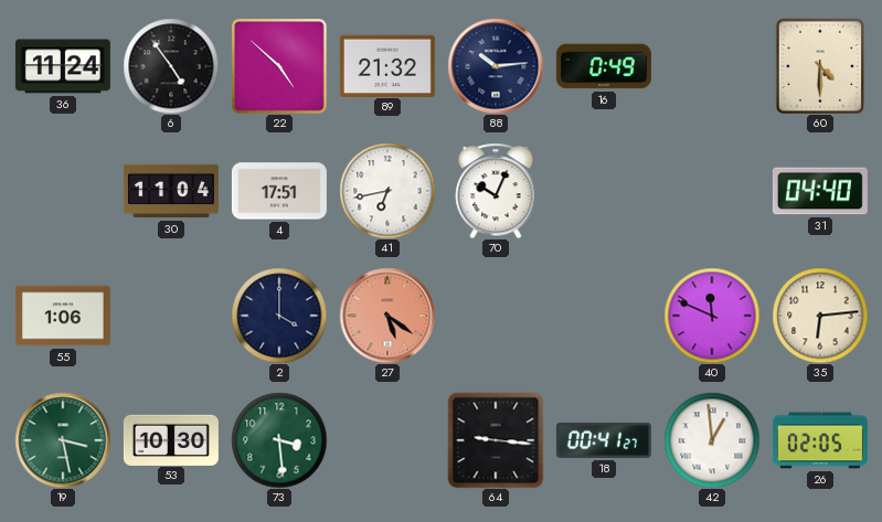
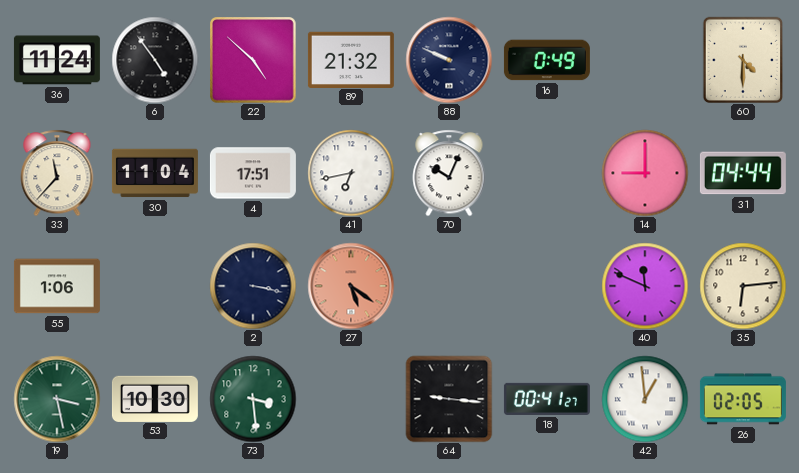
88: 10:14 -> 9:49
33: none -> 11:37
14: none -> 9:00
31: 04:40 -> 04:44
2: 4:00 -> 3:17
